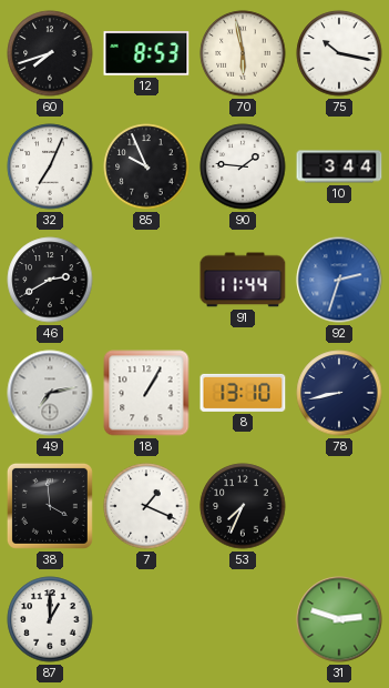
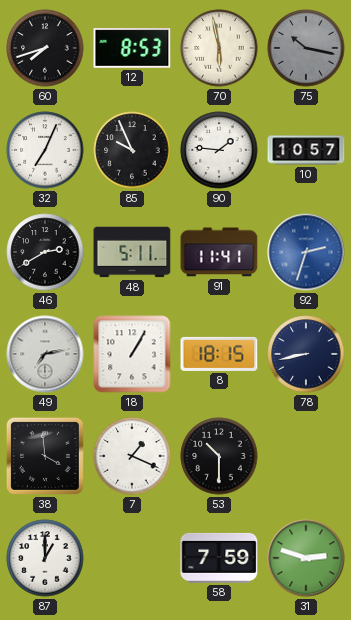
75 dial: white -> grey
10: 3:44 -> 10:57
48: none -> 5:11
91: 11:44 -> 11:41
8: 13:10 -> 18:15
53: 7:34 -> 10:30
58: none -> 7:59
